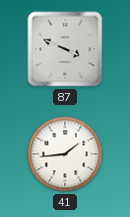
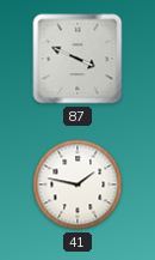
41: 1:44 -> 1:47
